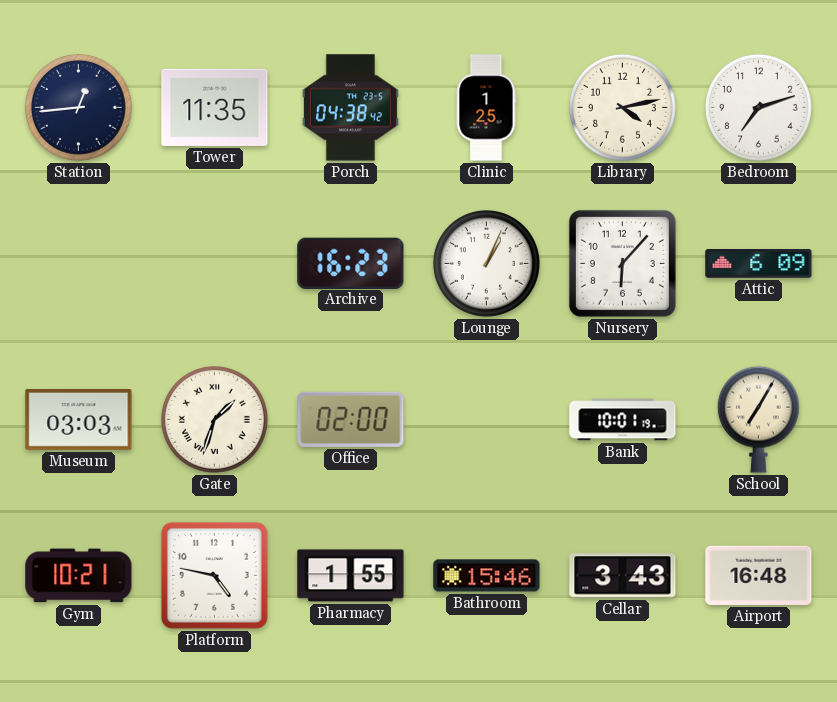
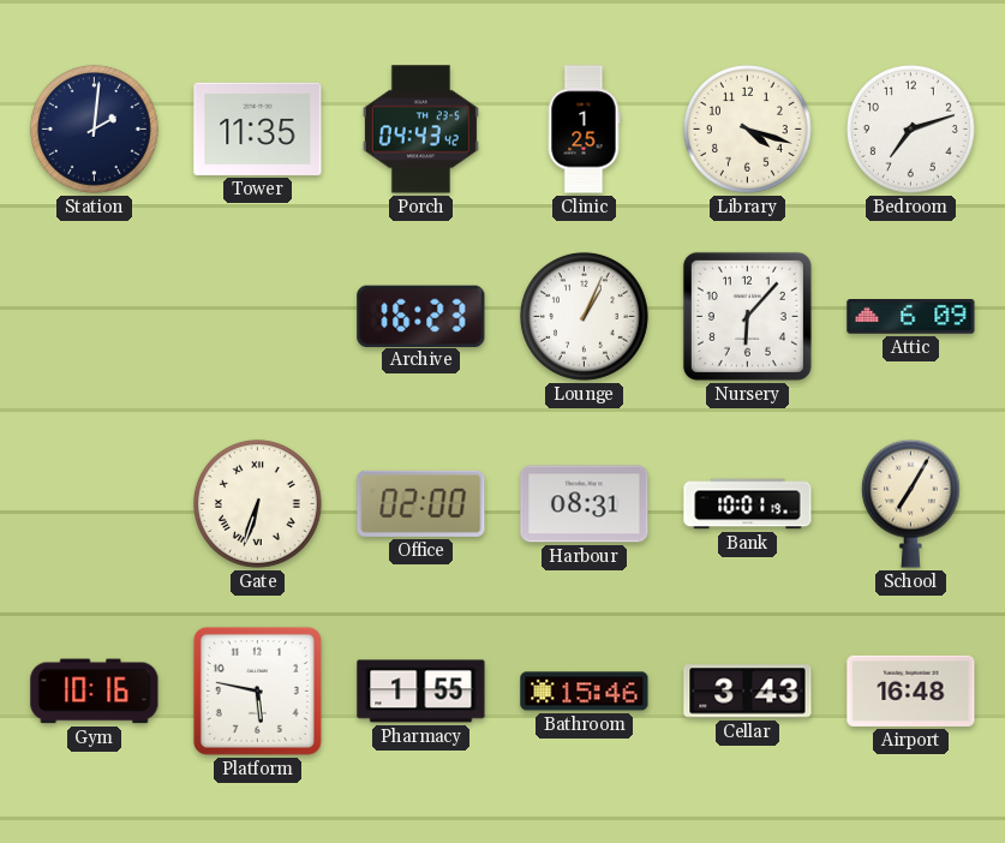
Station: 12:44 -> 2:01
Porch: 04:38 -> 04:43
Library: 4:13 -> 4:18
Museum: 03:03 -> none
Gate: 1:33 -> 6:33
Harbour: none -> 08:31
Gym: 10:21 -> 10:16
Platform: 4:47 -> 5:47
